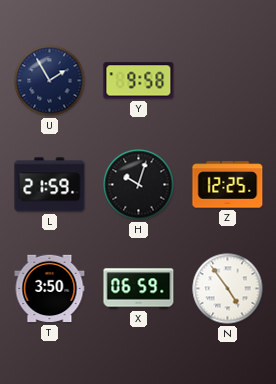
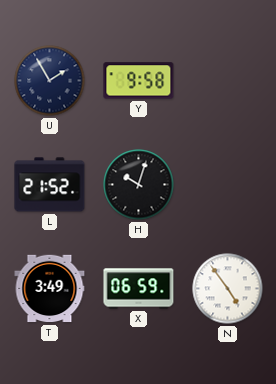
L: 21:59 -> 21:52
Z: 12:25 -> none
T: 3:50 -> 3:49
